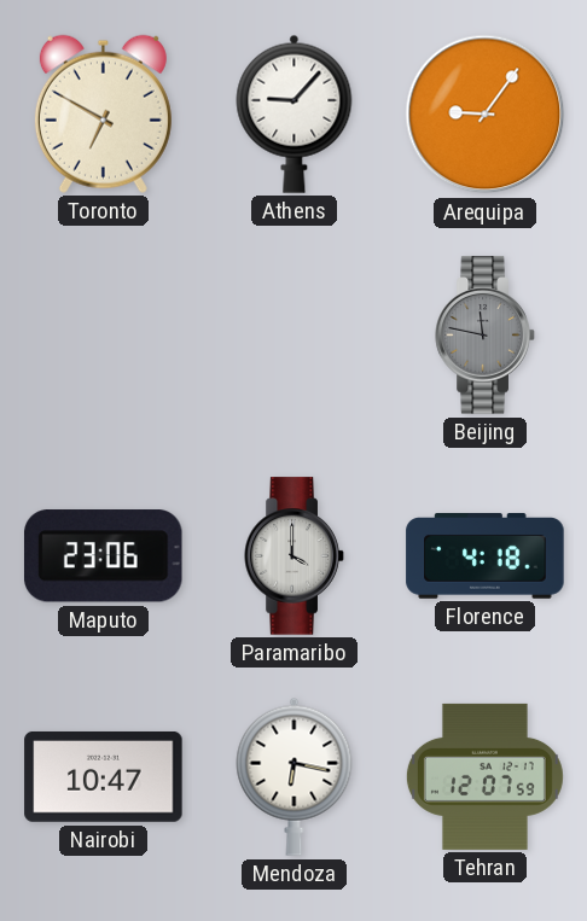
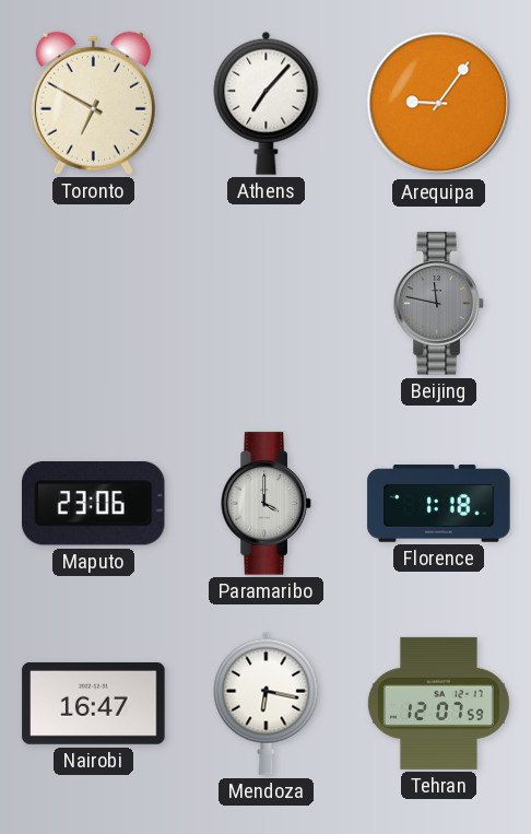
Athens: 9:07 -> 7:07
Florence: 4:18 -> 1:18
Nairobi: 10:47 -> 16:47
